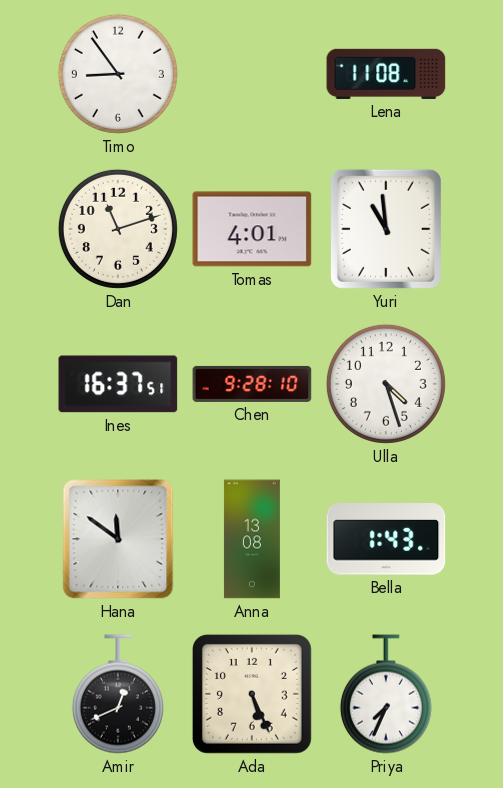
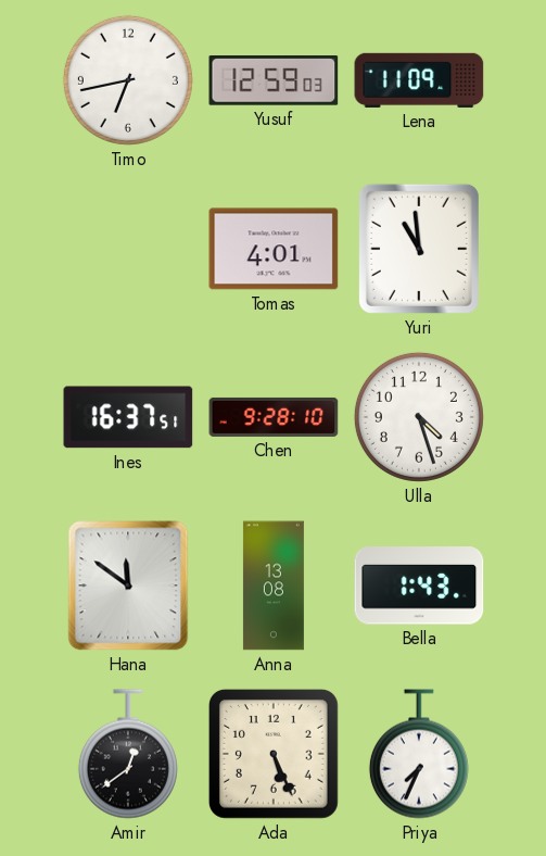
Timo: 8:54 -> 6:43
Yusuf: none -> 12:59
Lena: 11:08 -> 11:09
Dan: 11:12 -> none
Amir: 12:41 -> 12:39
